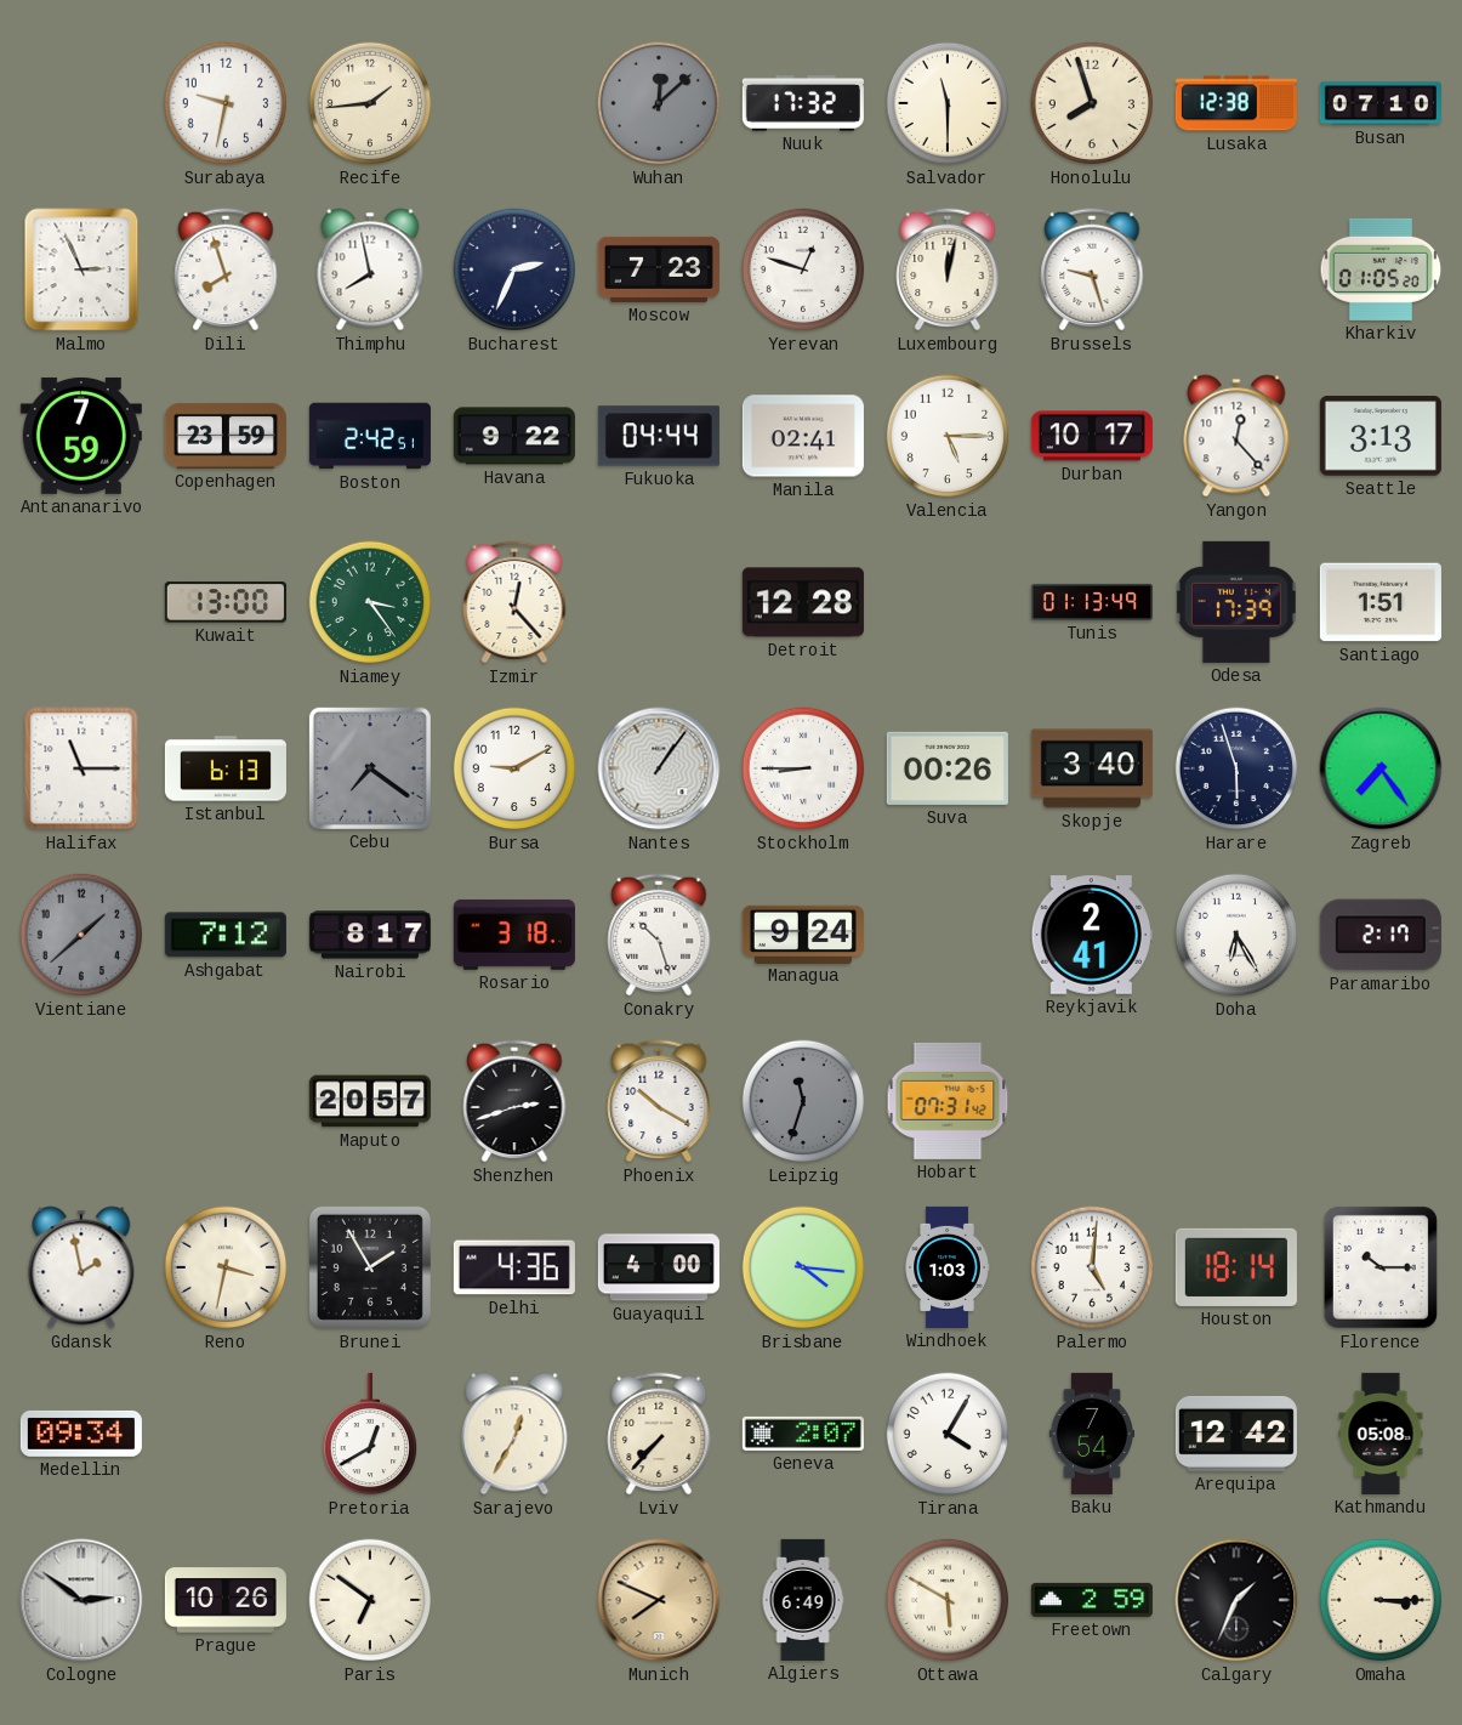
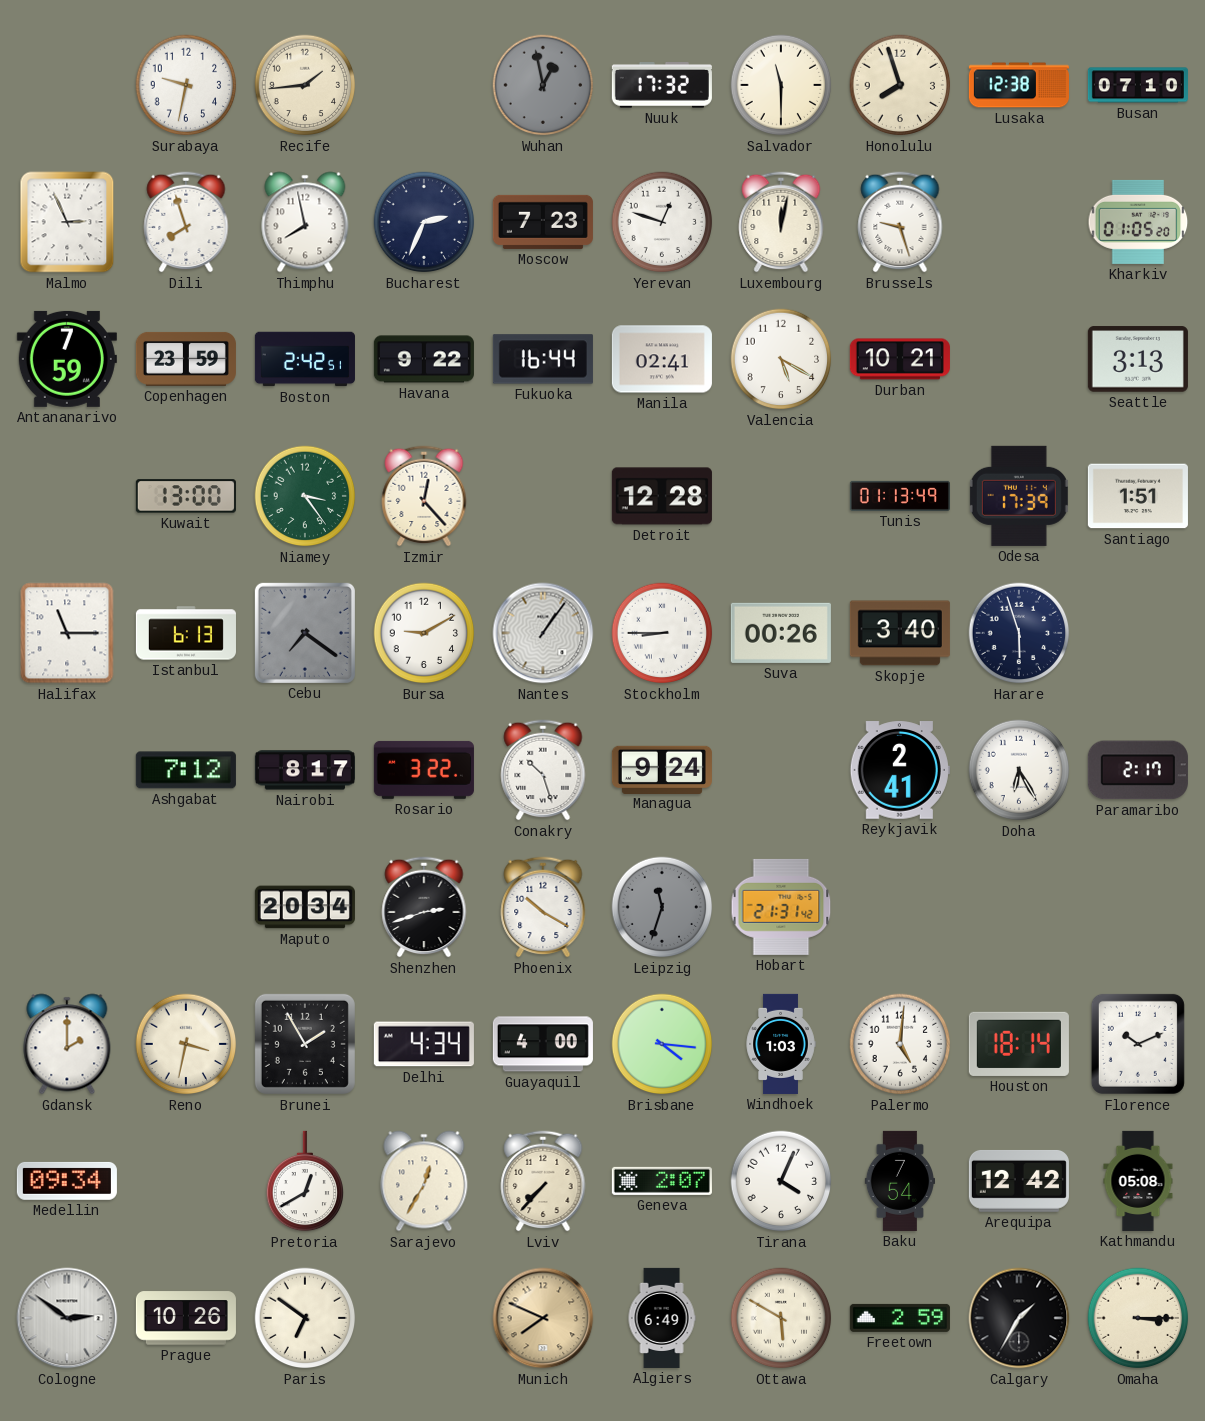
Wuhan: 12:08 -> 12:58
Fukuoka: 04:44 -> 16:44
Valencia: 5:15 -> 5:20
Durban: 10:17 -> 10:21
Yangon: 12:23 -> none
Zagreb: 7:24 -> none
Vientiane: 1:38 -> none
Rosario: 3:18 -> 3:22
Maputo: 20:57 -> 20:34
Hobart: 07:31 -> 21:31
Gdansk: 1:58 -> 2:00
Delhi: 4:36 -> 4:34
Florence: 10:15 -> 10:11
Tirana: 4:05 -> 4:04
Calgary: 1:34 -> 1:35
